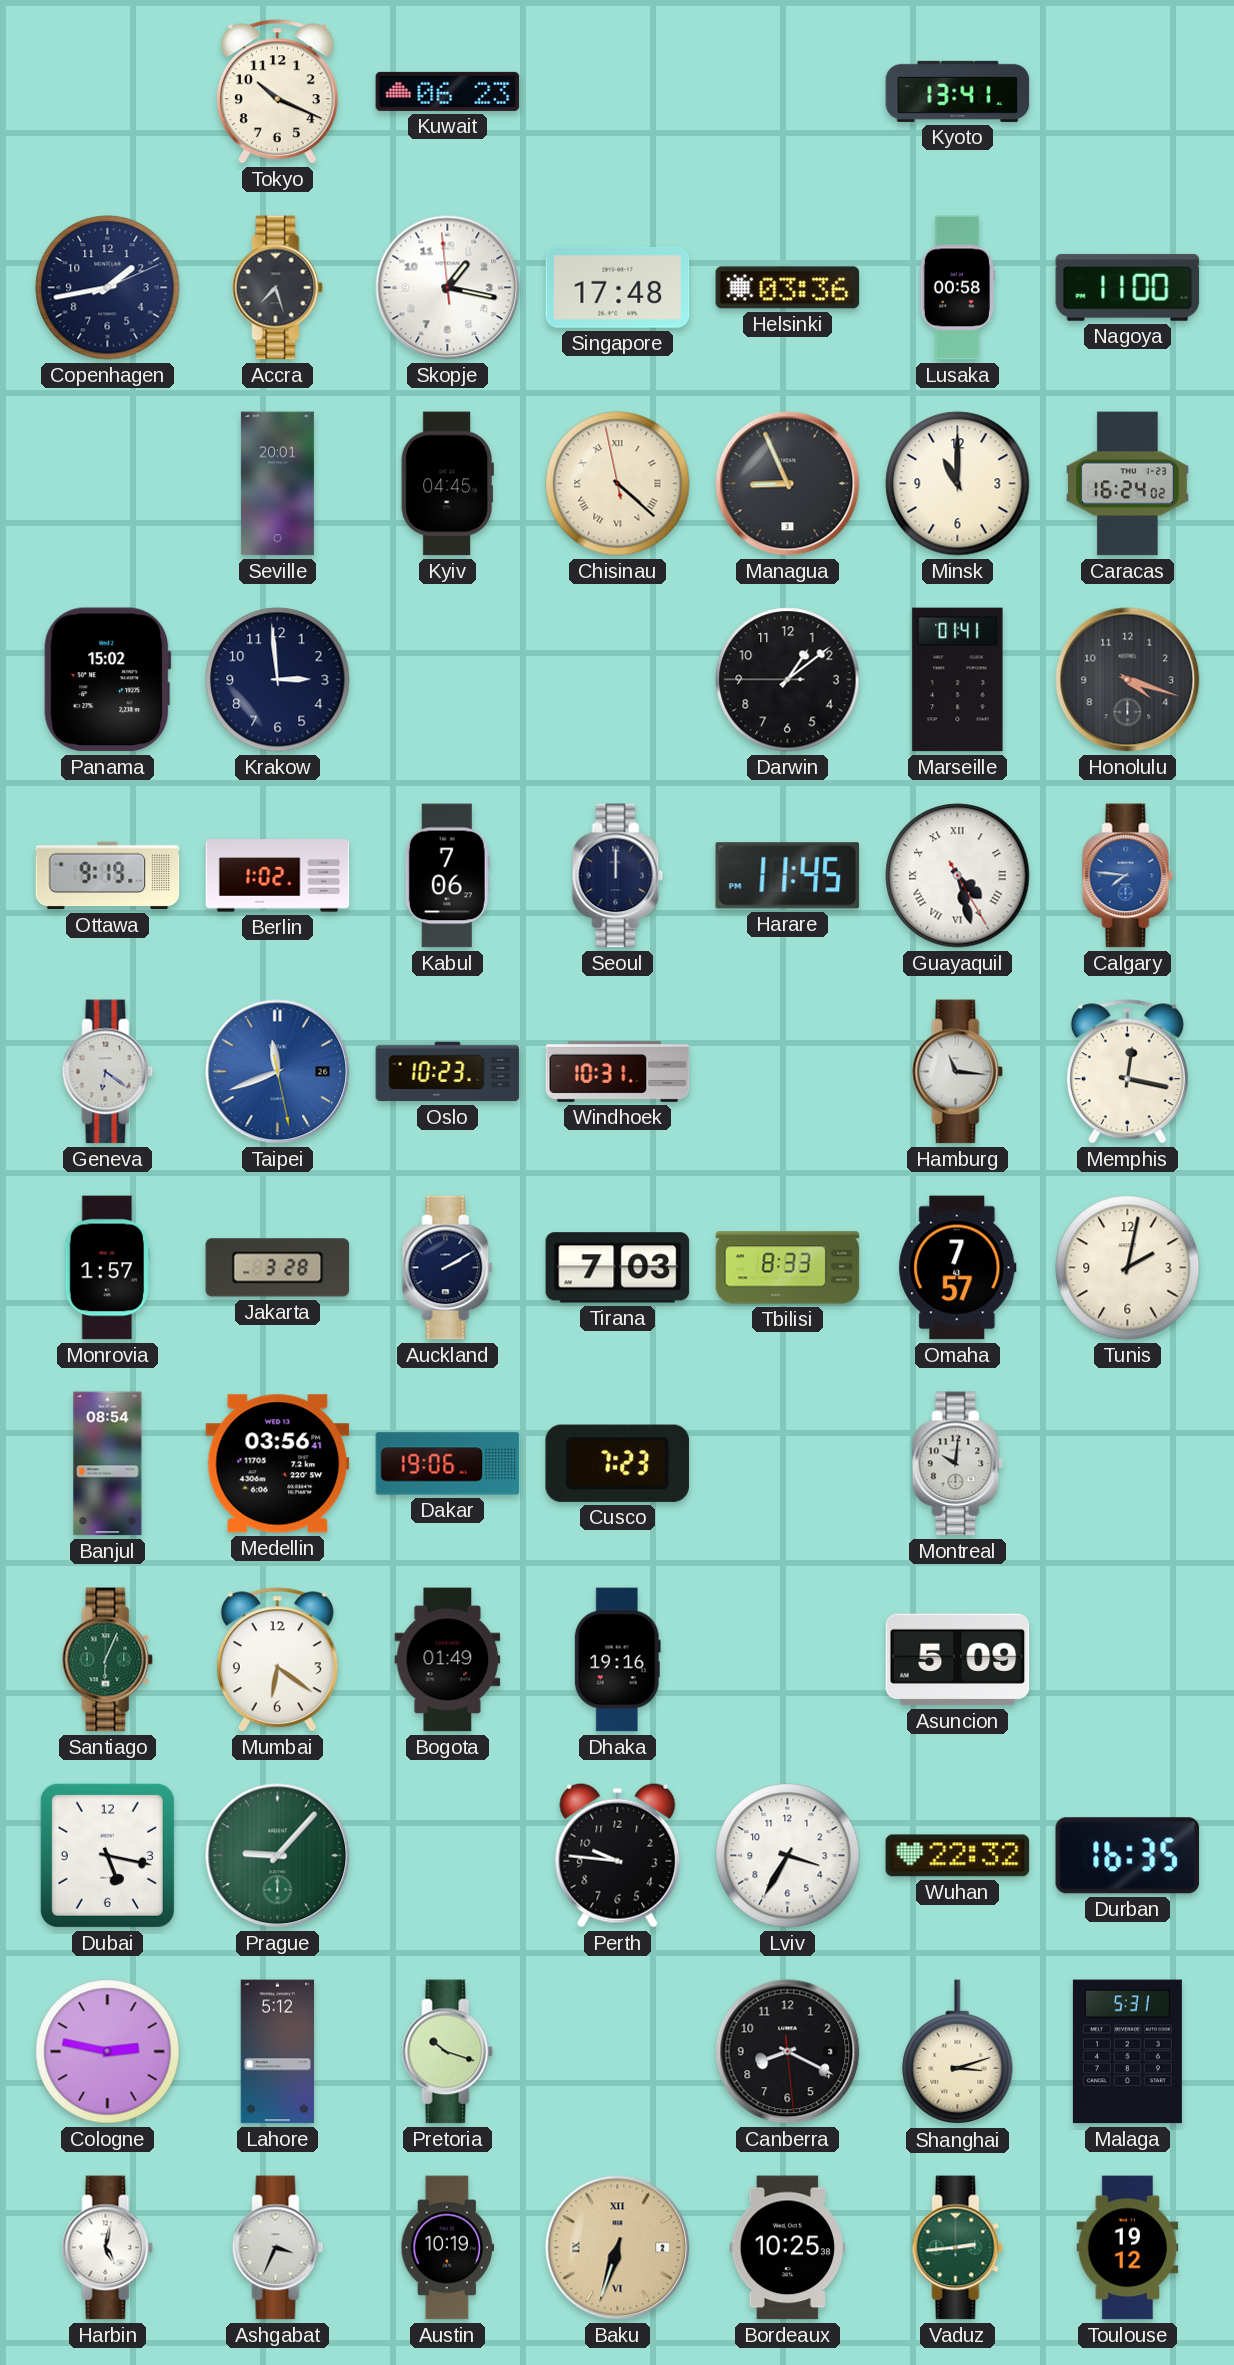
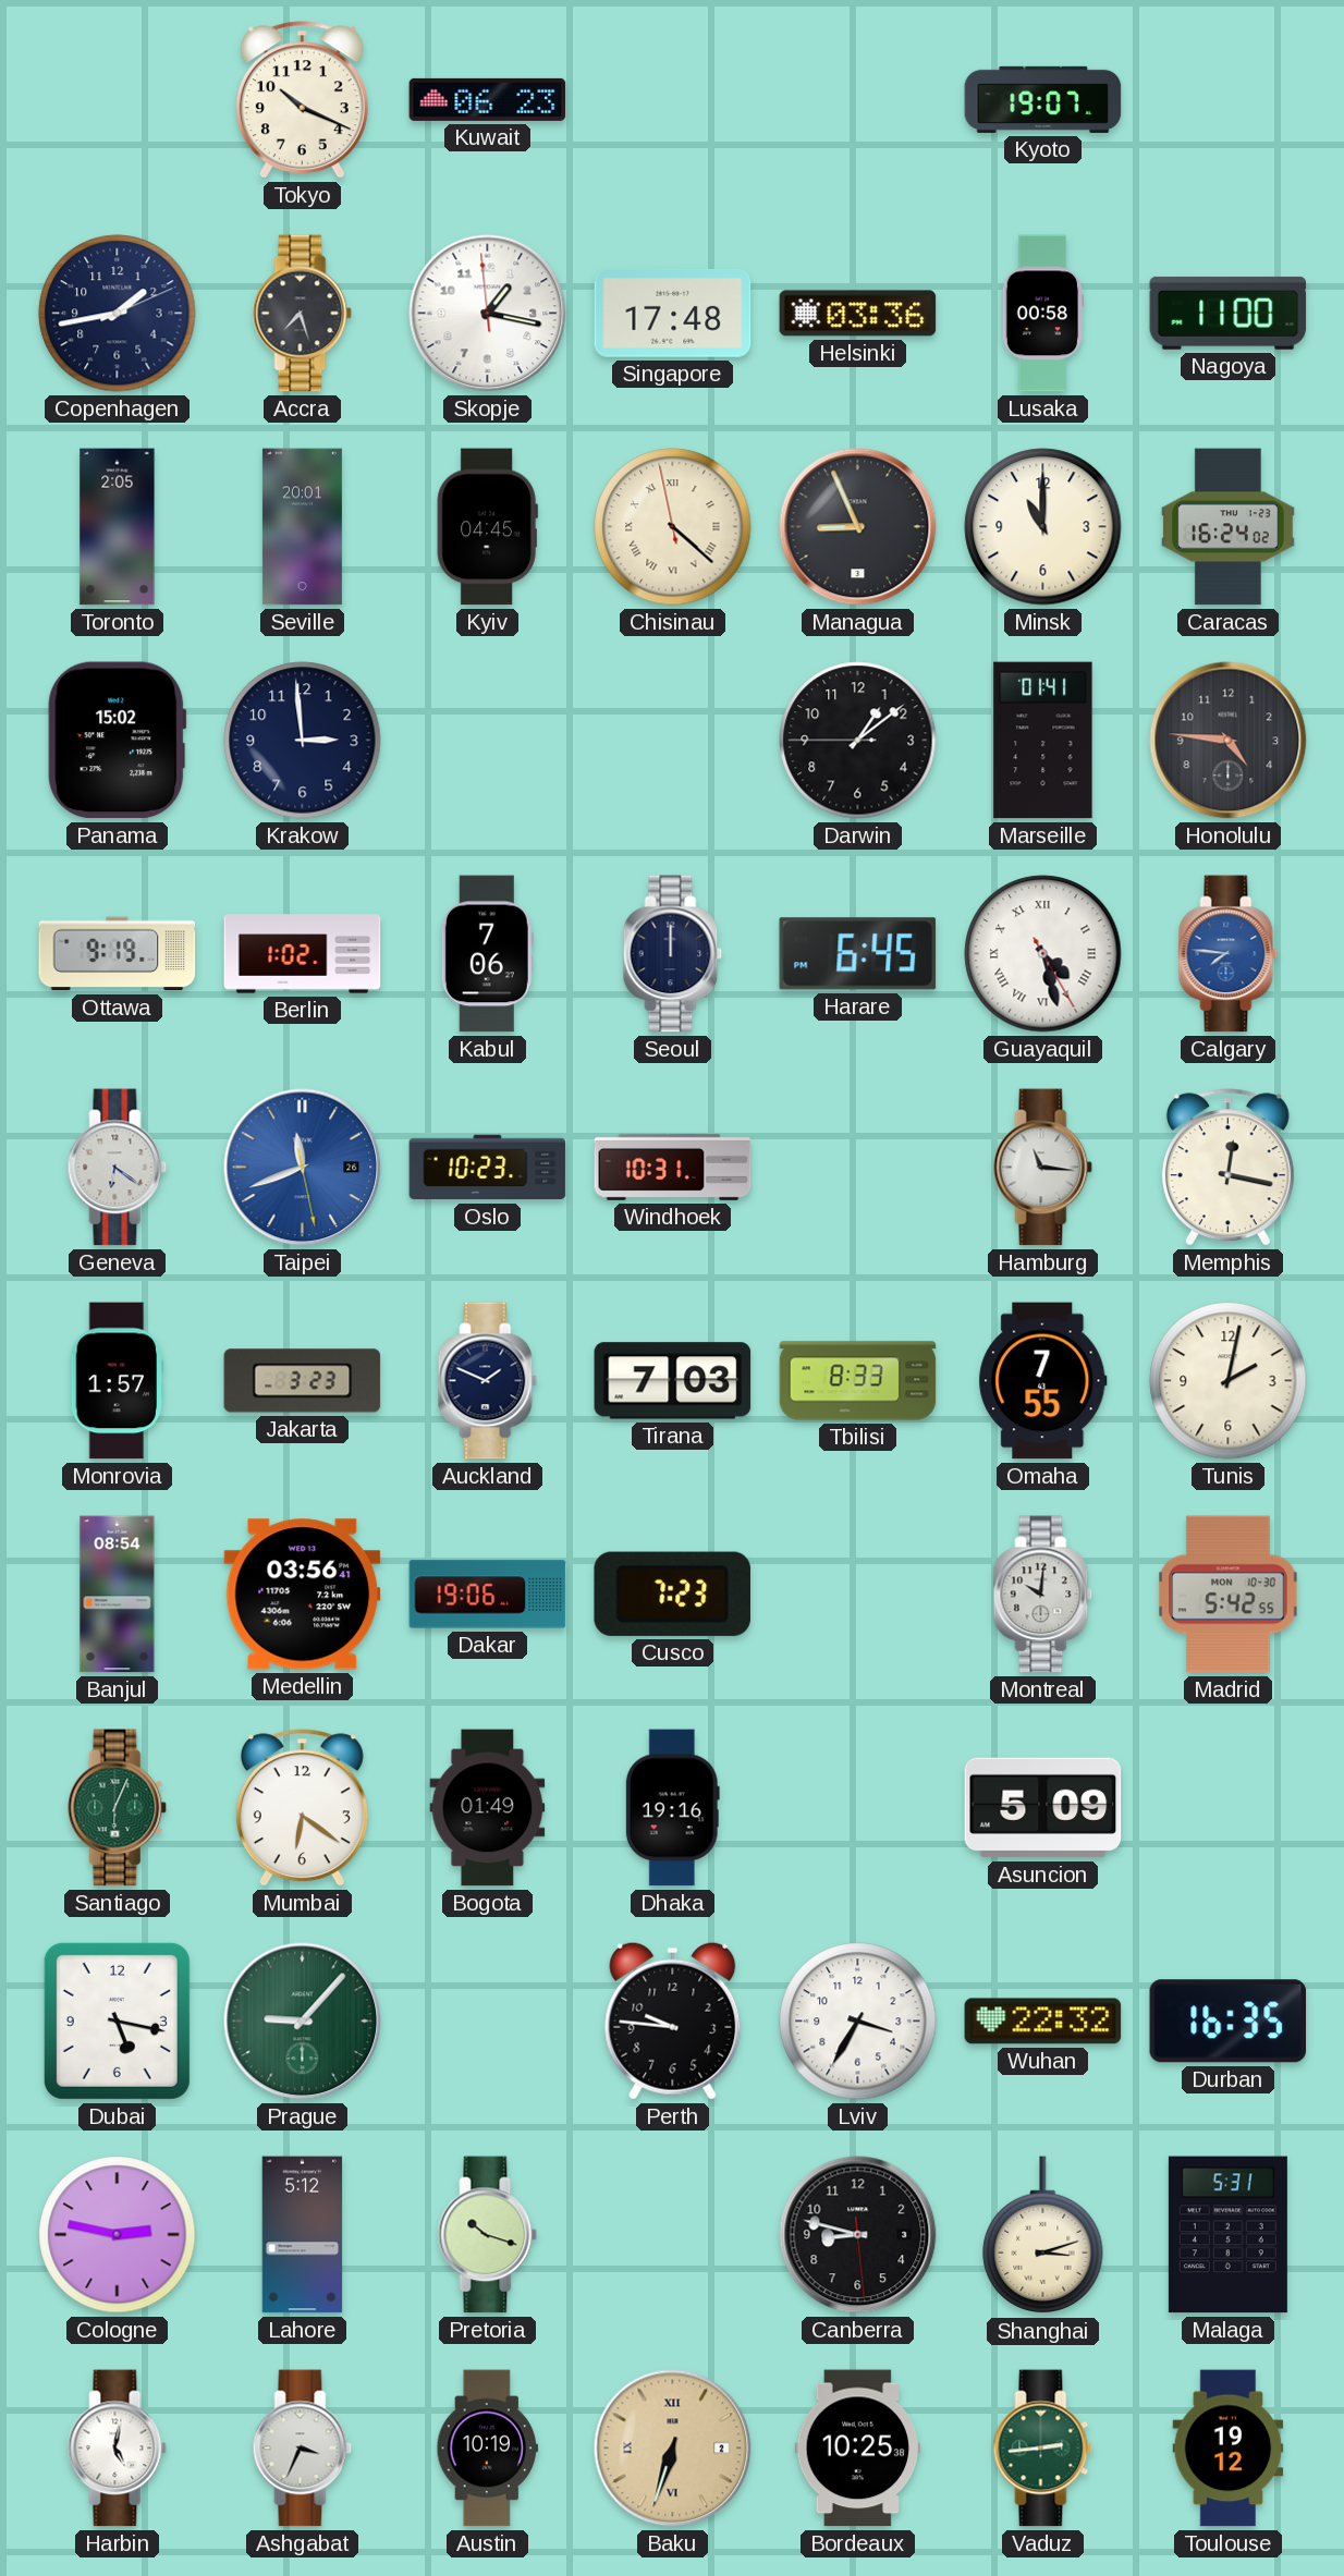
Kyoto: 13:41 -> 19:07
Toronto: none -> 2:05
Honolulu: 4:18 -> 4:46
Harare: 11:45 -> 6:45
Jakarta: 3:28 -> 3:23
Auckland: 2:10 -> 1:49
Omaha: 7:57 -> 7:55
Madrid: none -> 5:42
Canberra: 8:19 -> 8:47
